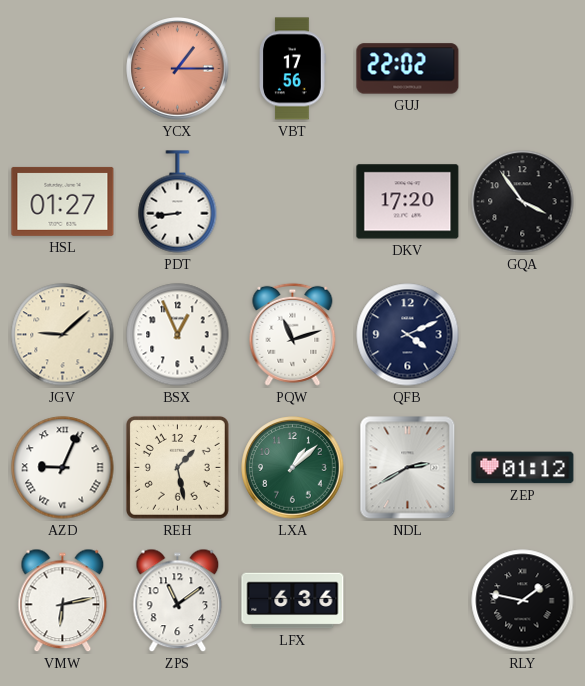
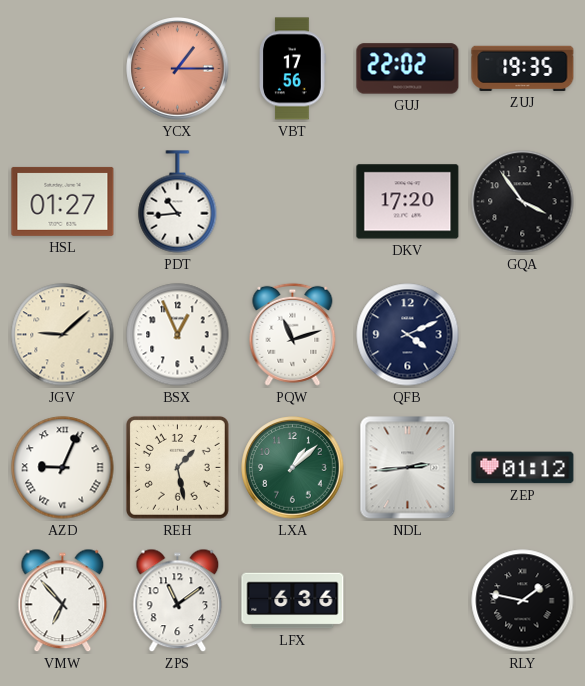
ZUJ: none -> 19:35
PDT: 8:44 -> 10:44
NDL: 2:40 -> 2:44
VMW: 6:13 -> 6:53
